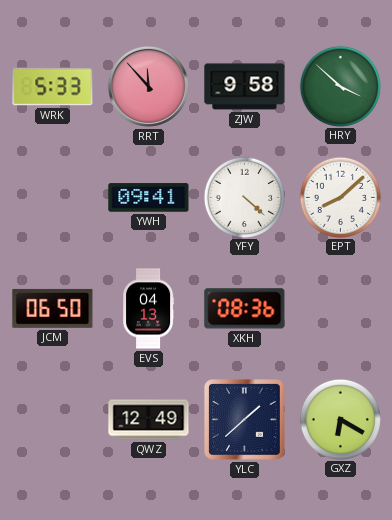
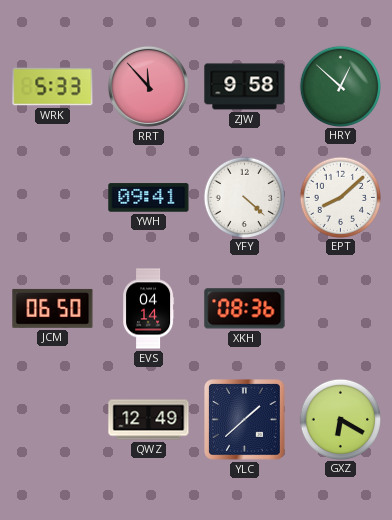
HRY: 3:52 -> 12:52
EVS: 04:13 -> 04:14
